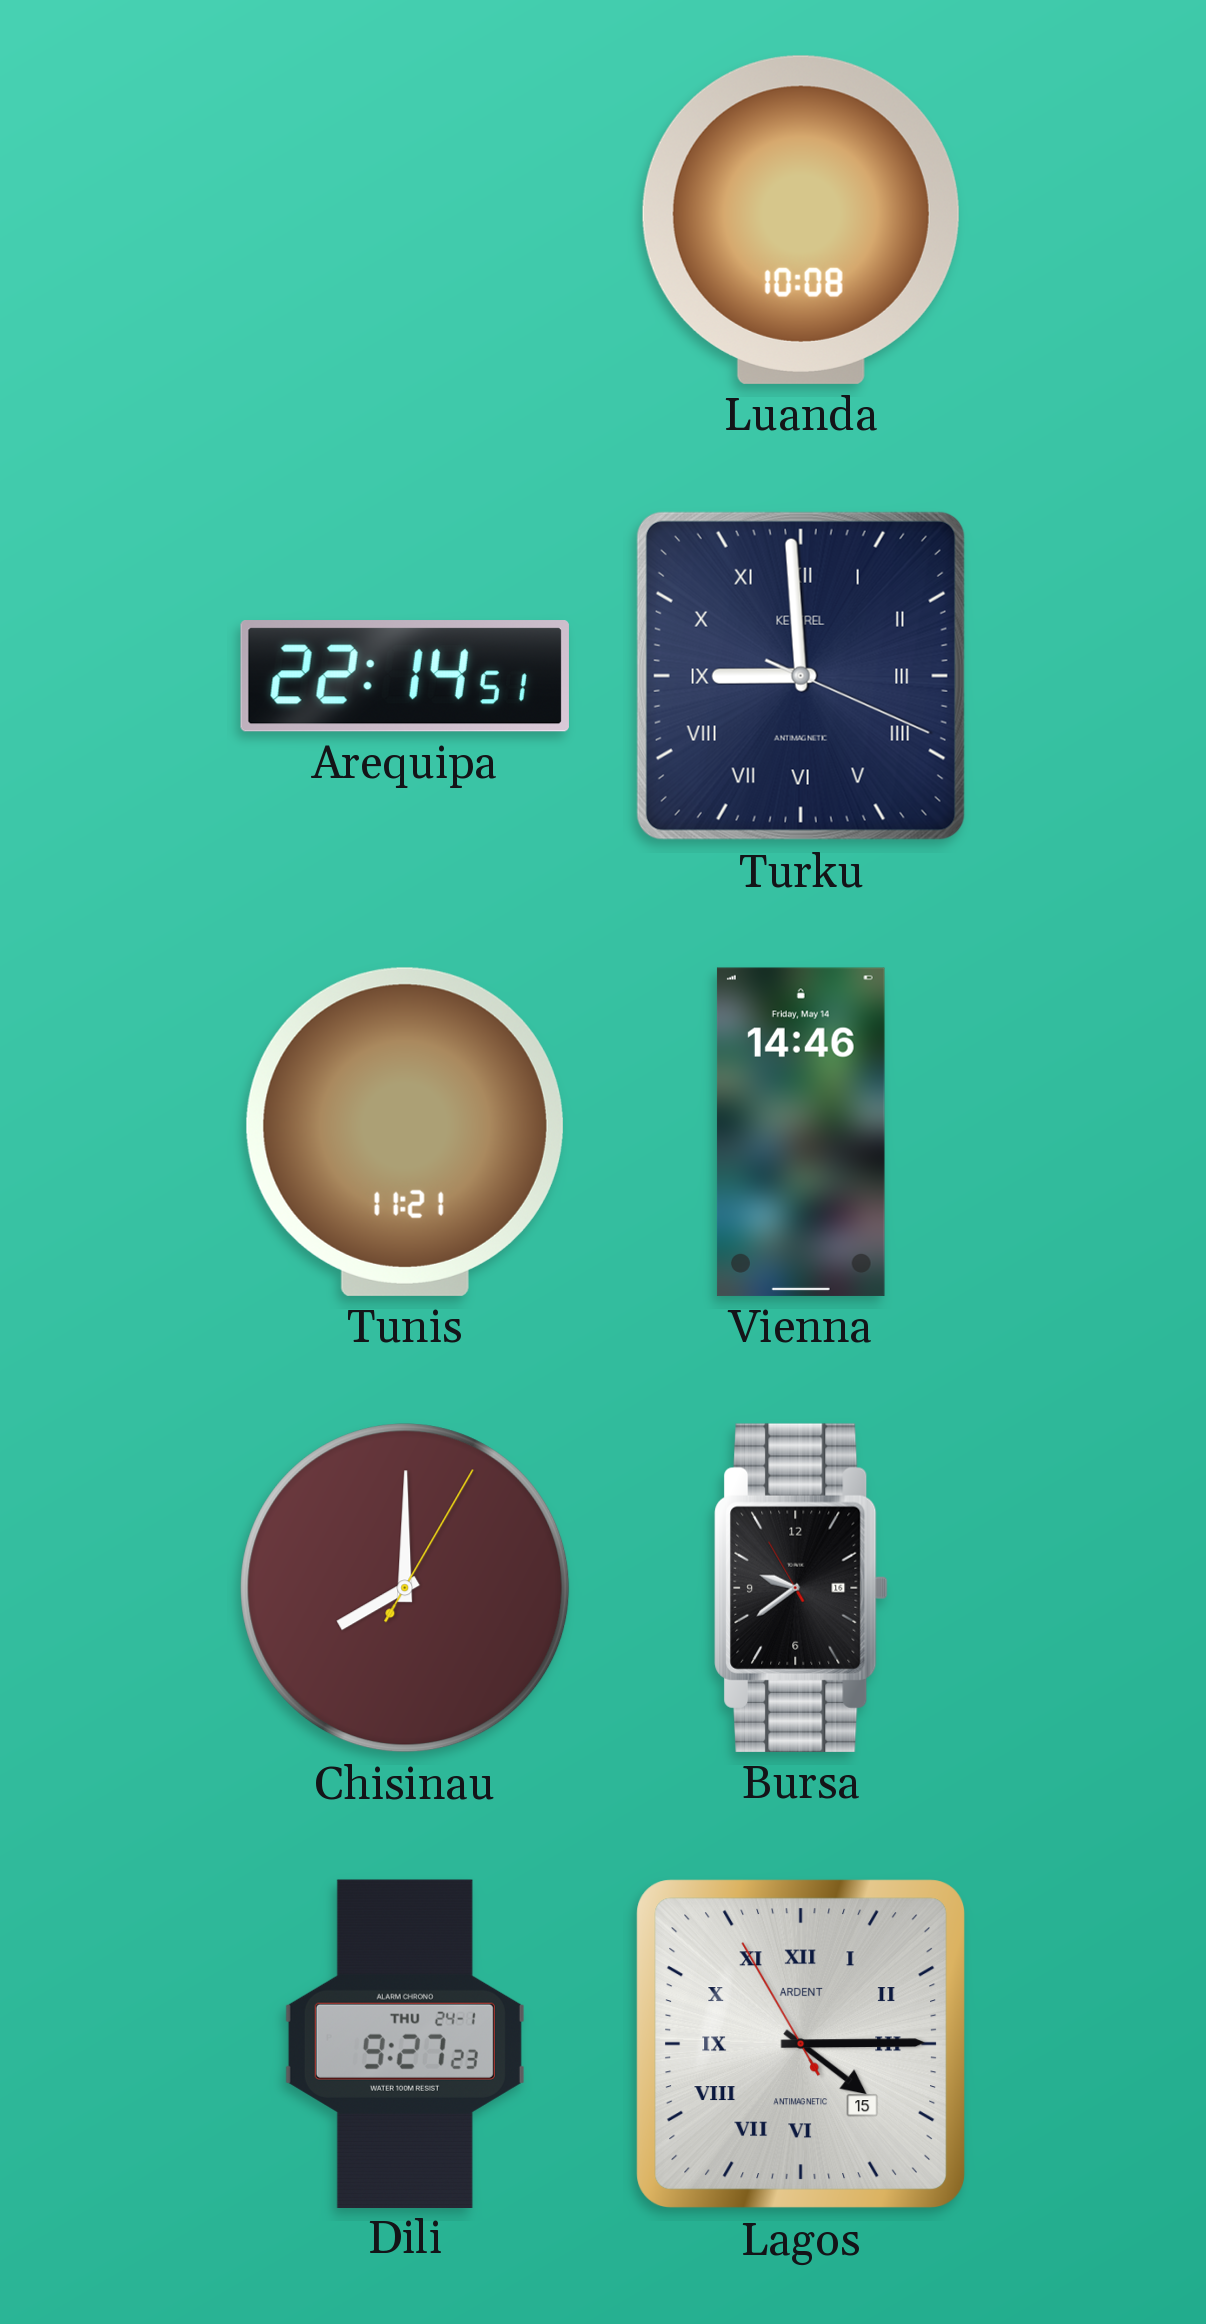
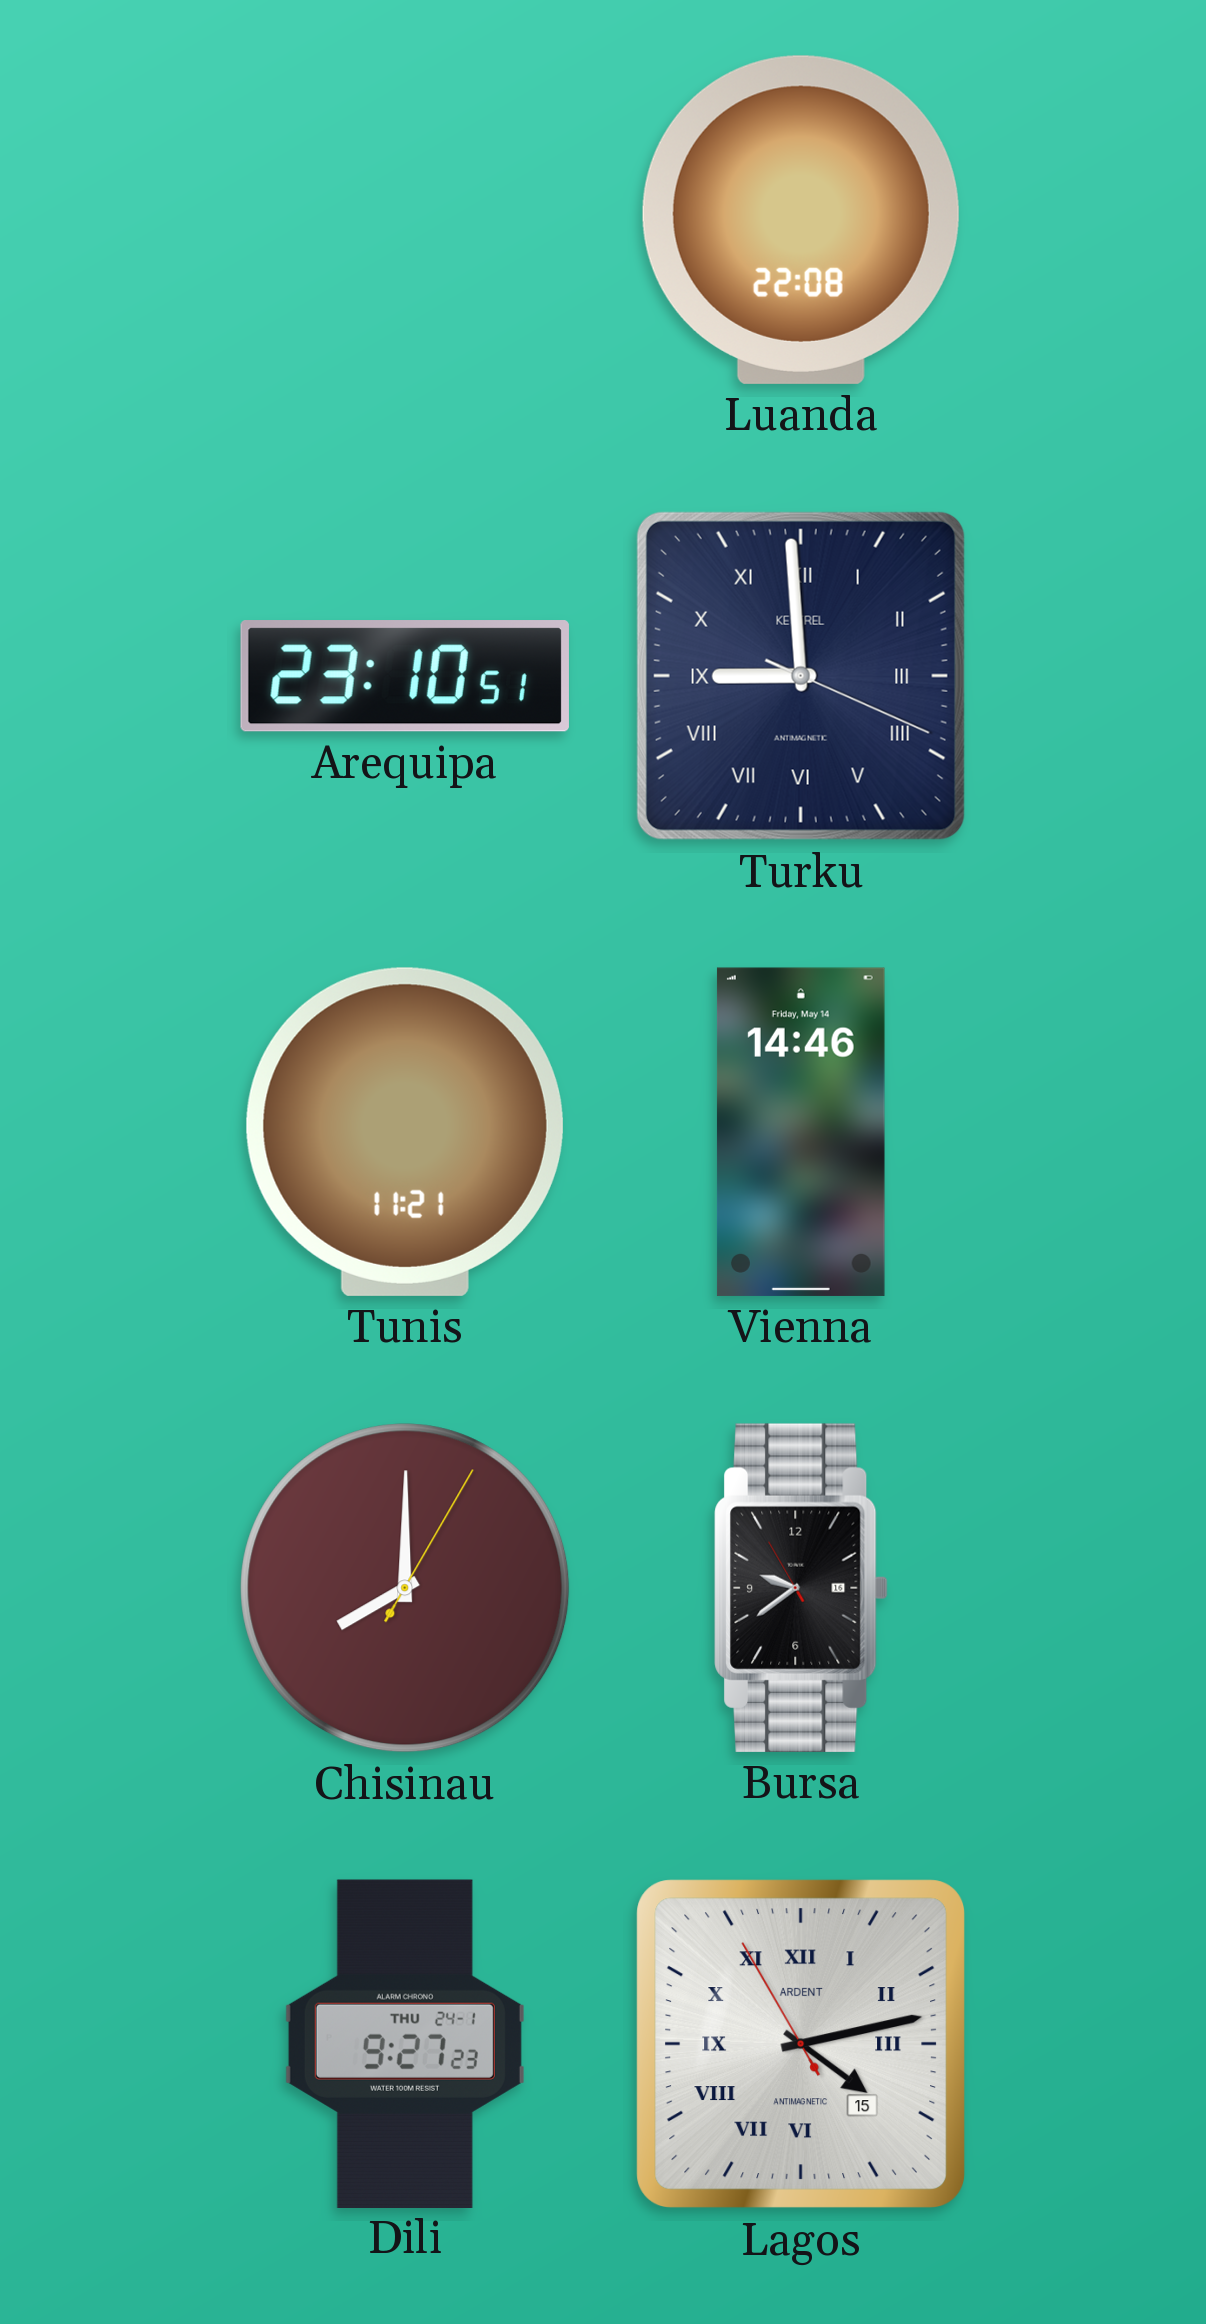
Luanda: 10:08 -> 22:08
Arequipa: 22:14 -> 23:10
Lagos: 4:14 -> 4:12
